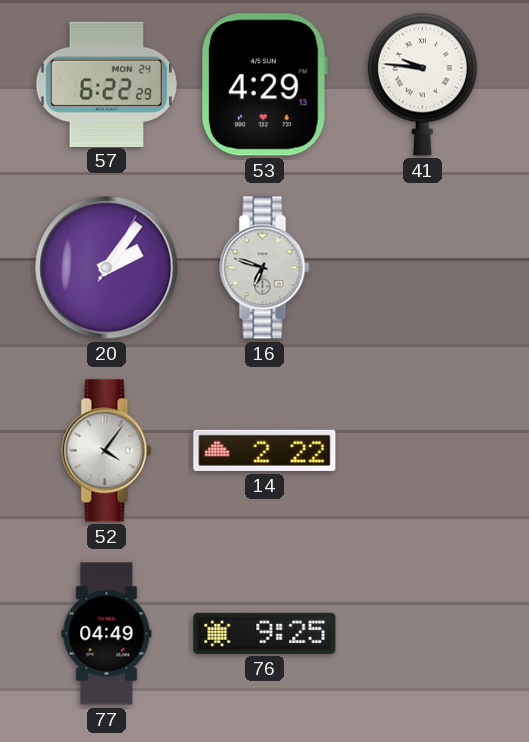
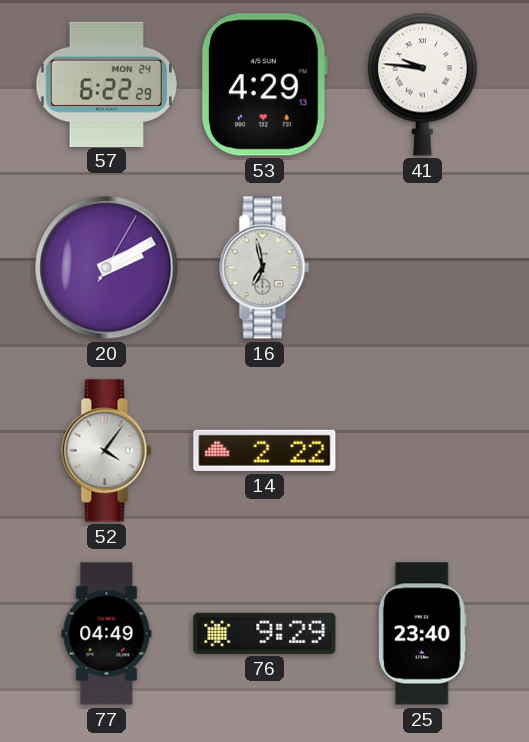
20: 2:06 -> 2:10
16: 6:48 -> 6:58
76: 9:25 -> 9:29
25: none -> 23:40
